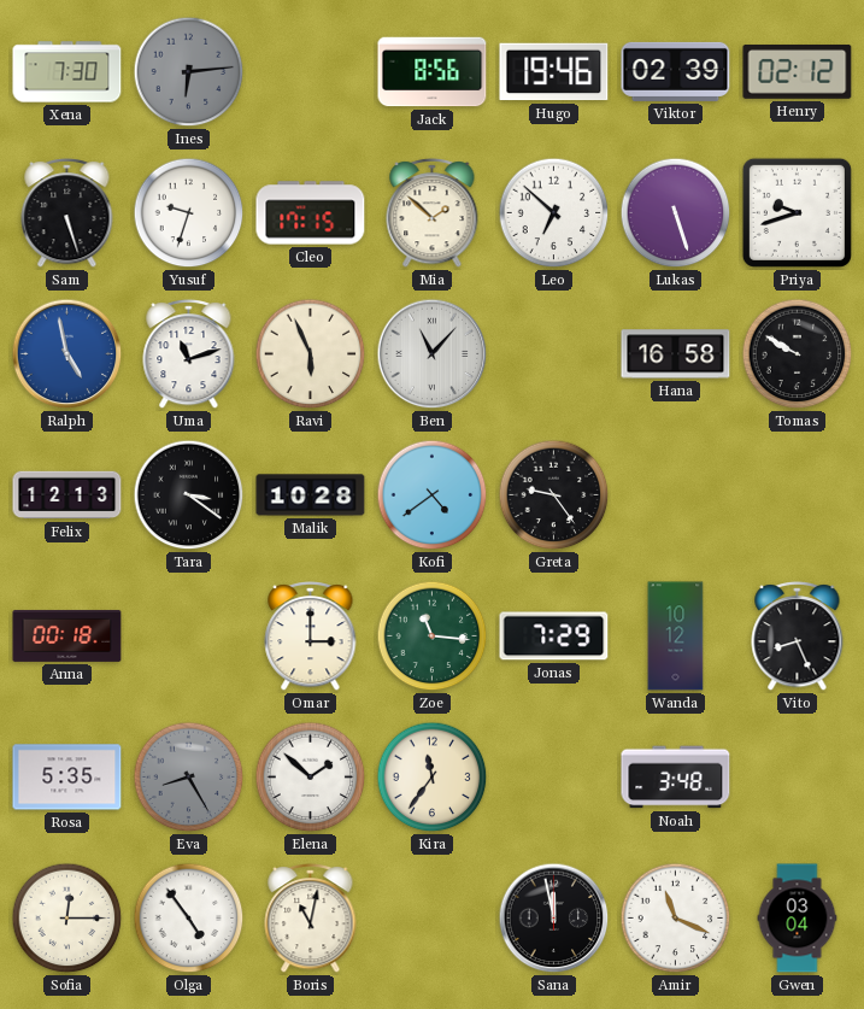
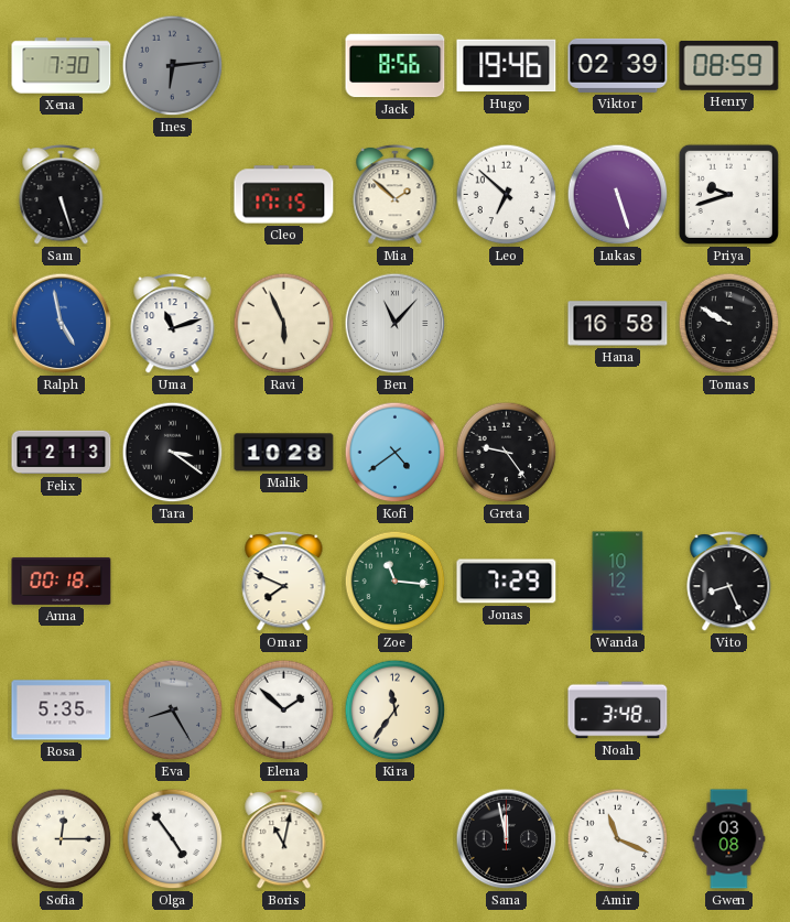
Henry: 02:12 -> 08:59
Yusuf: 9:33 -> none
Omar: 3:00 -> 7:49
Gwen: 03:04 -> 03:08
